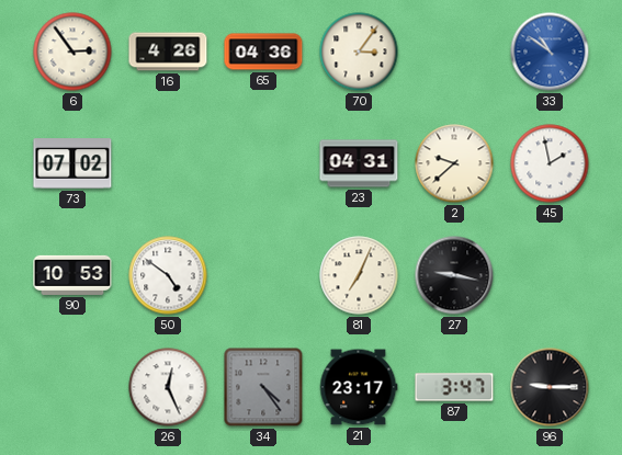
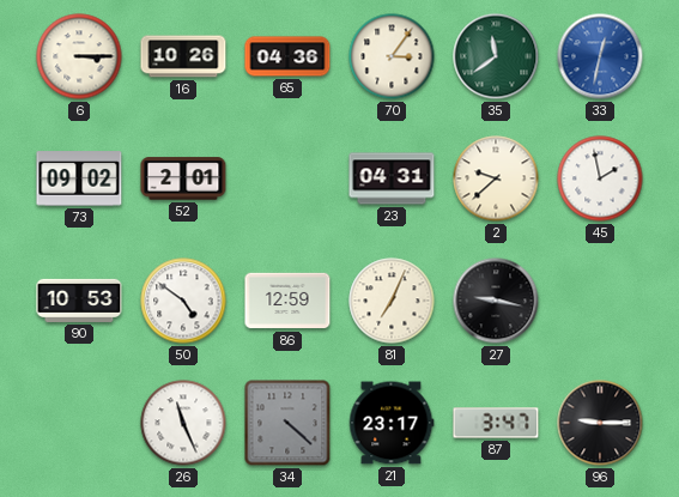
6: 2:54 -> 3:15
16: 4:26 -> 10:26
35: none -> 11:39
33: 10:51 -> 12:32
73: 07:02 -> 09:02
52: none -> 2:01
86: none -> 12:59
26: 12:26 -> 11:26
34: 4:24 -> 4:22
